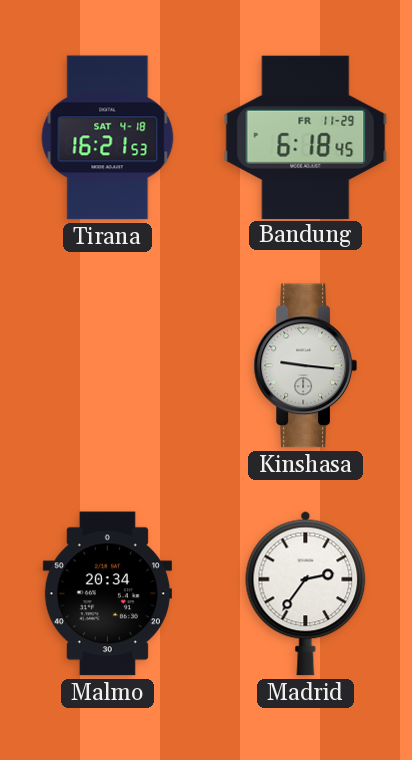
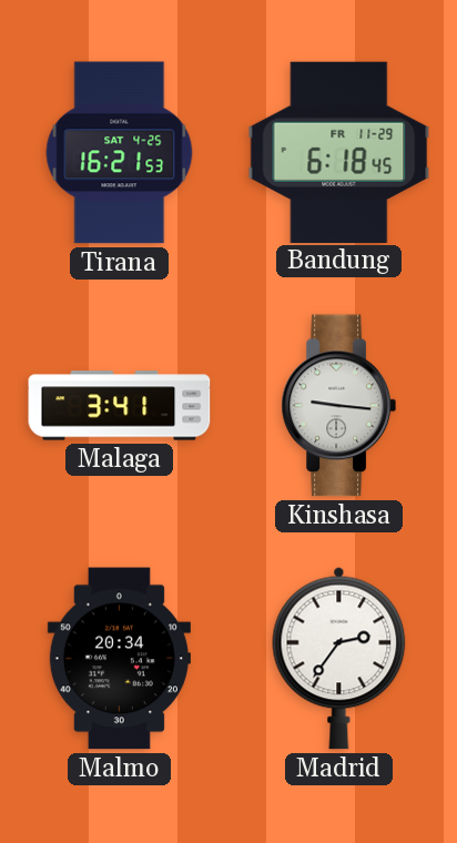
Tirana date: SAT 4-18 -> SAT 4-25
Malaga: none -> 3:41
